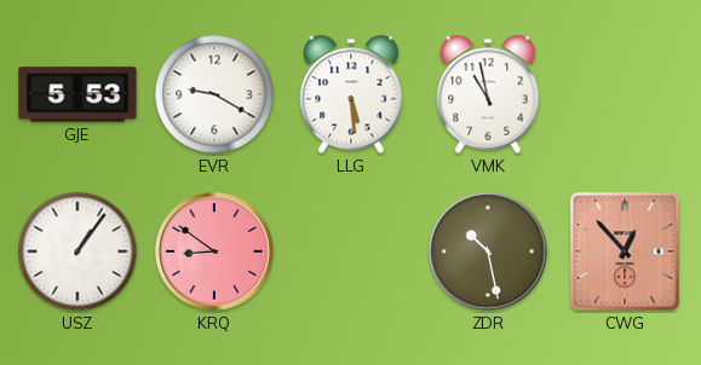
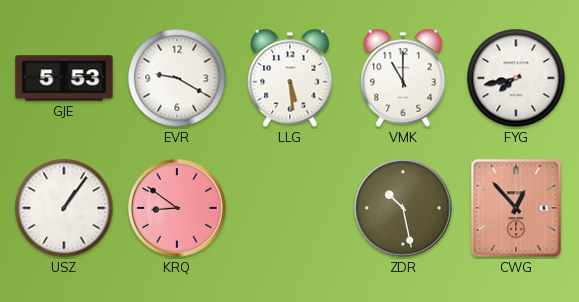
VMK: 10:58 -> 11:00
FYG: none -> 7:43
